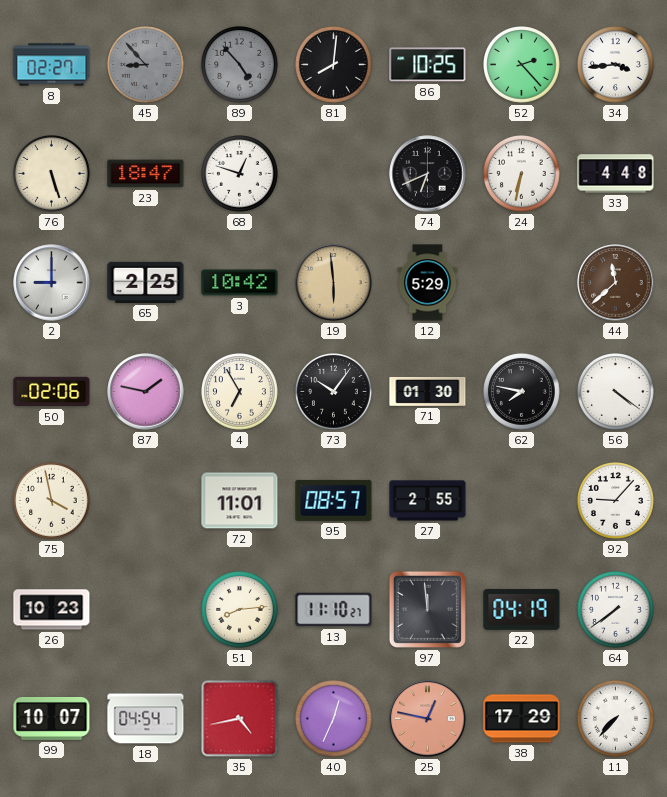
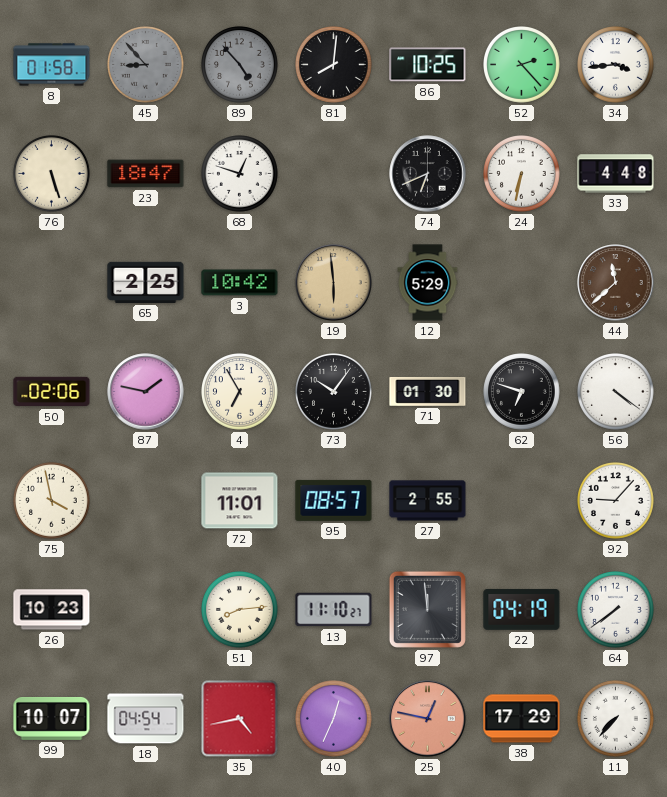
8: 02:27 -> 01:58
2: 9:00 -> none
62: 7:47 -> 6:48
